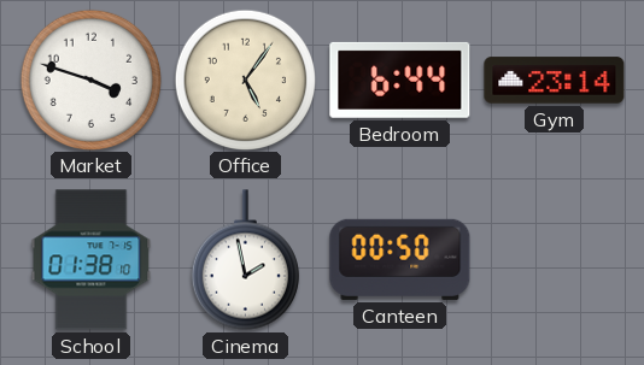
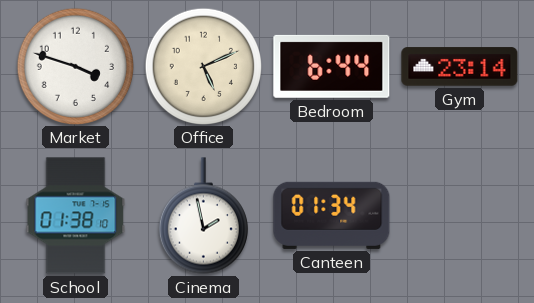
Office: 5:06 -> 5:11
Canteen: 00:50 -> 01:34
